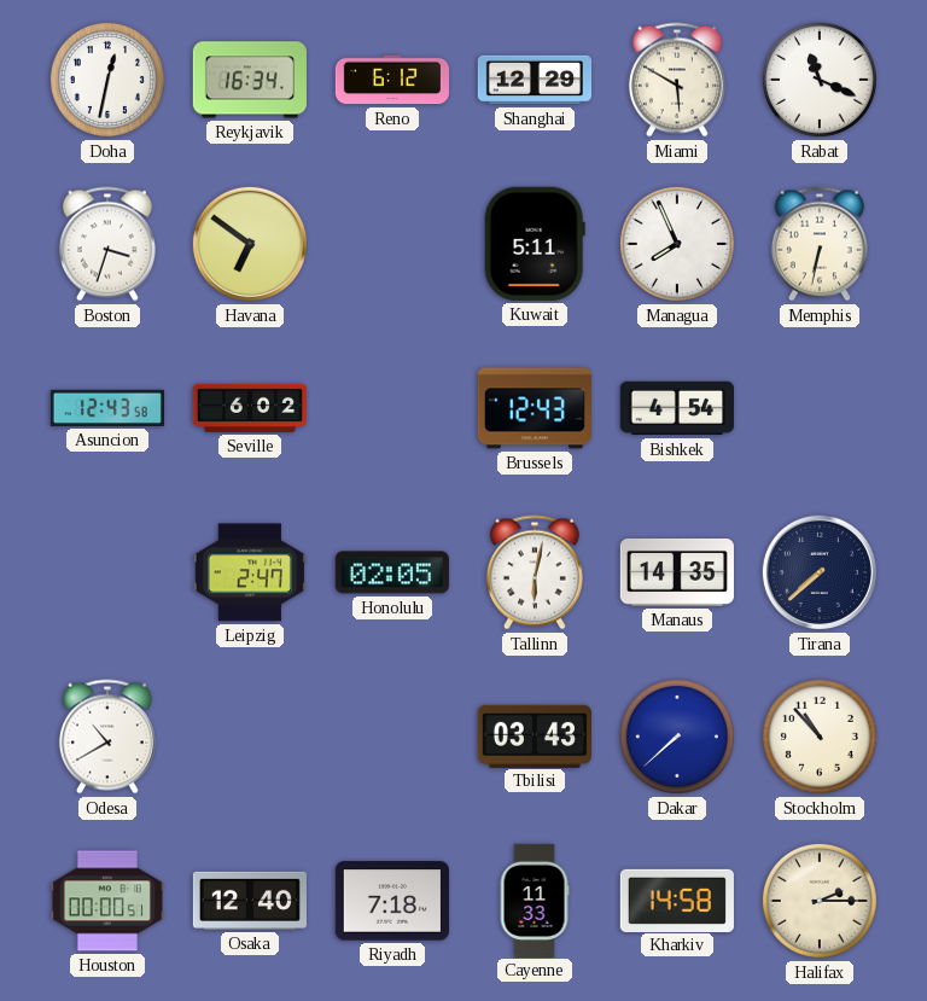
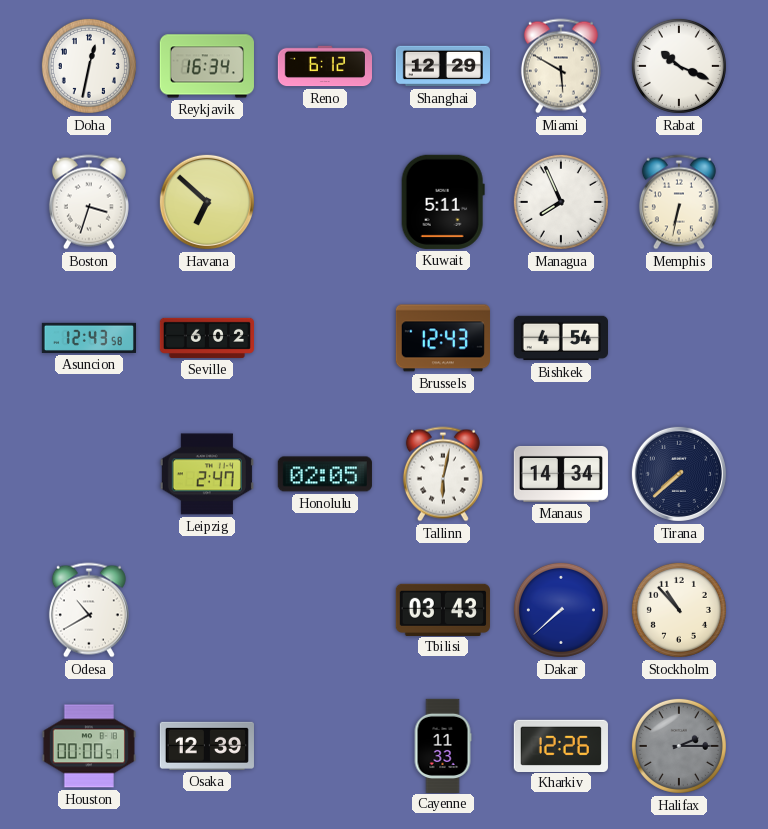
Rabat: 11:19 -> 10:19
Havana: 6:51 -> 6:52
Manaus: 14:35 -> 14:34
Osaka: 12:40 -> 12:39
Riyadh: 7:18 -> none
Kharkiv: 14:58 -> 12:26
Halifax dial: cream -> grey
